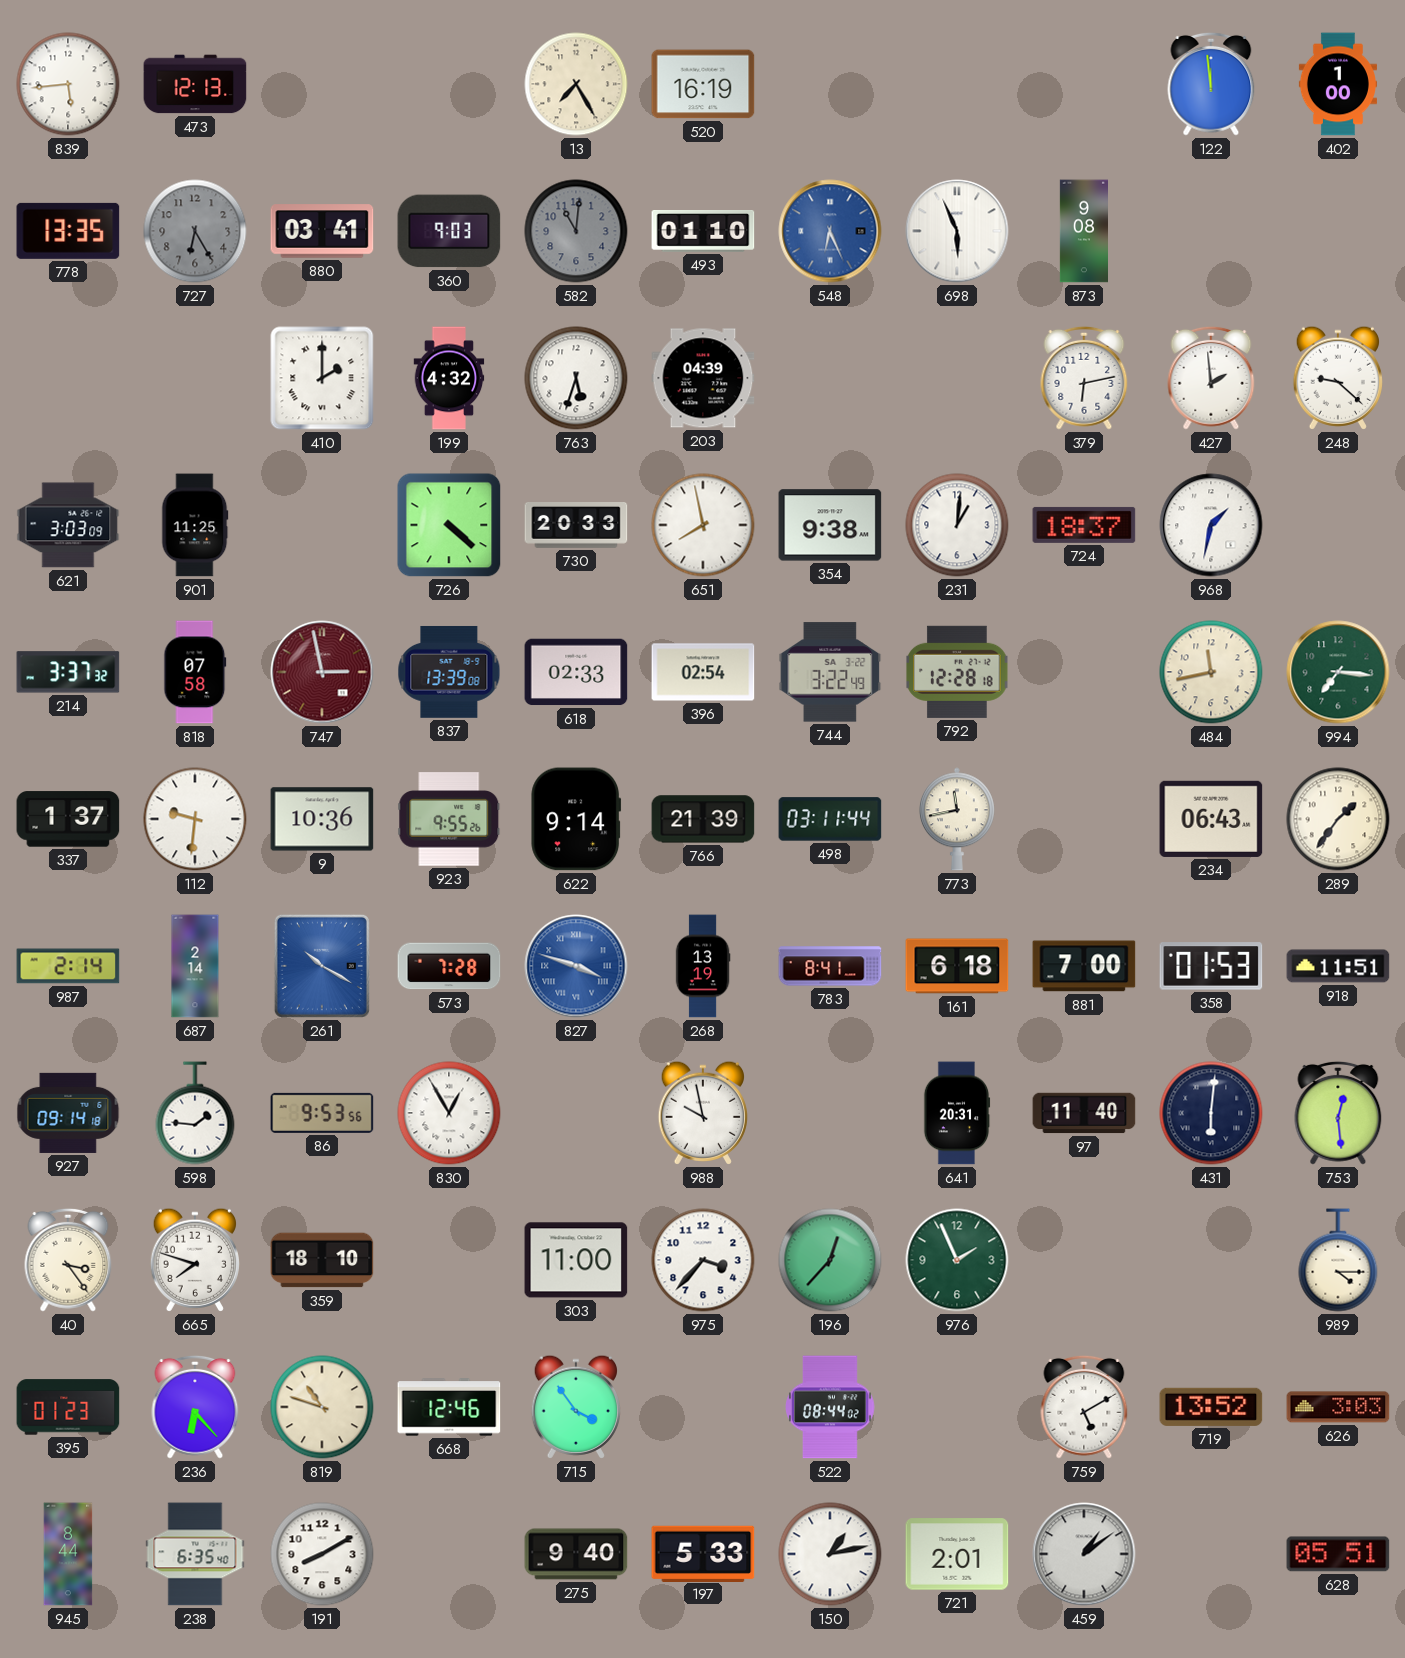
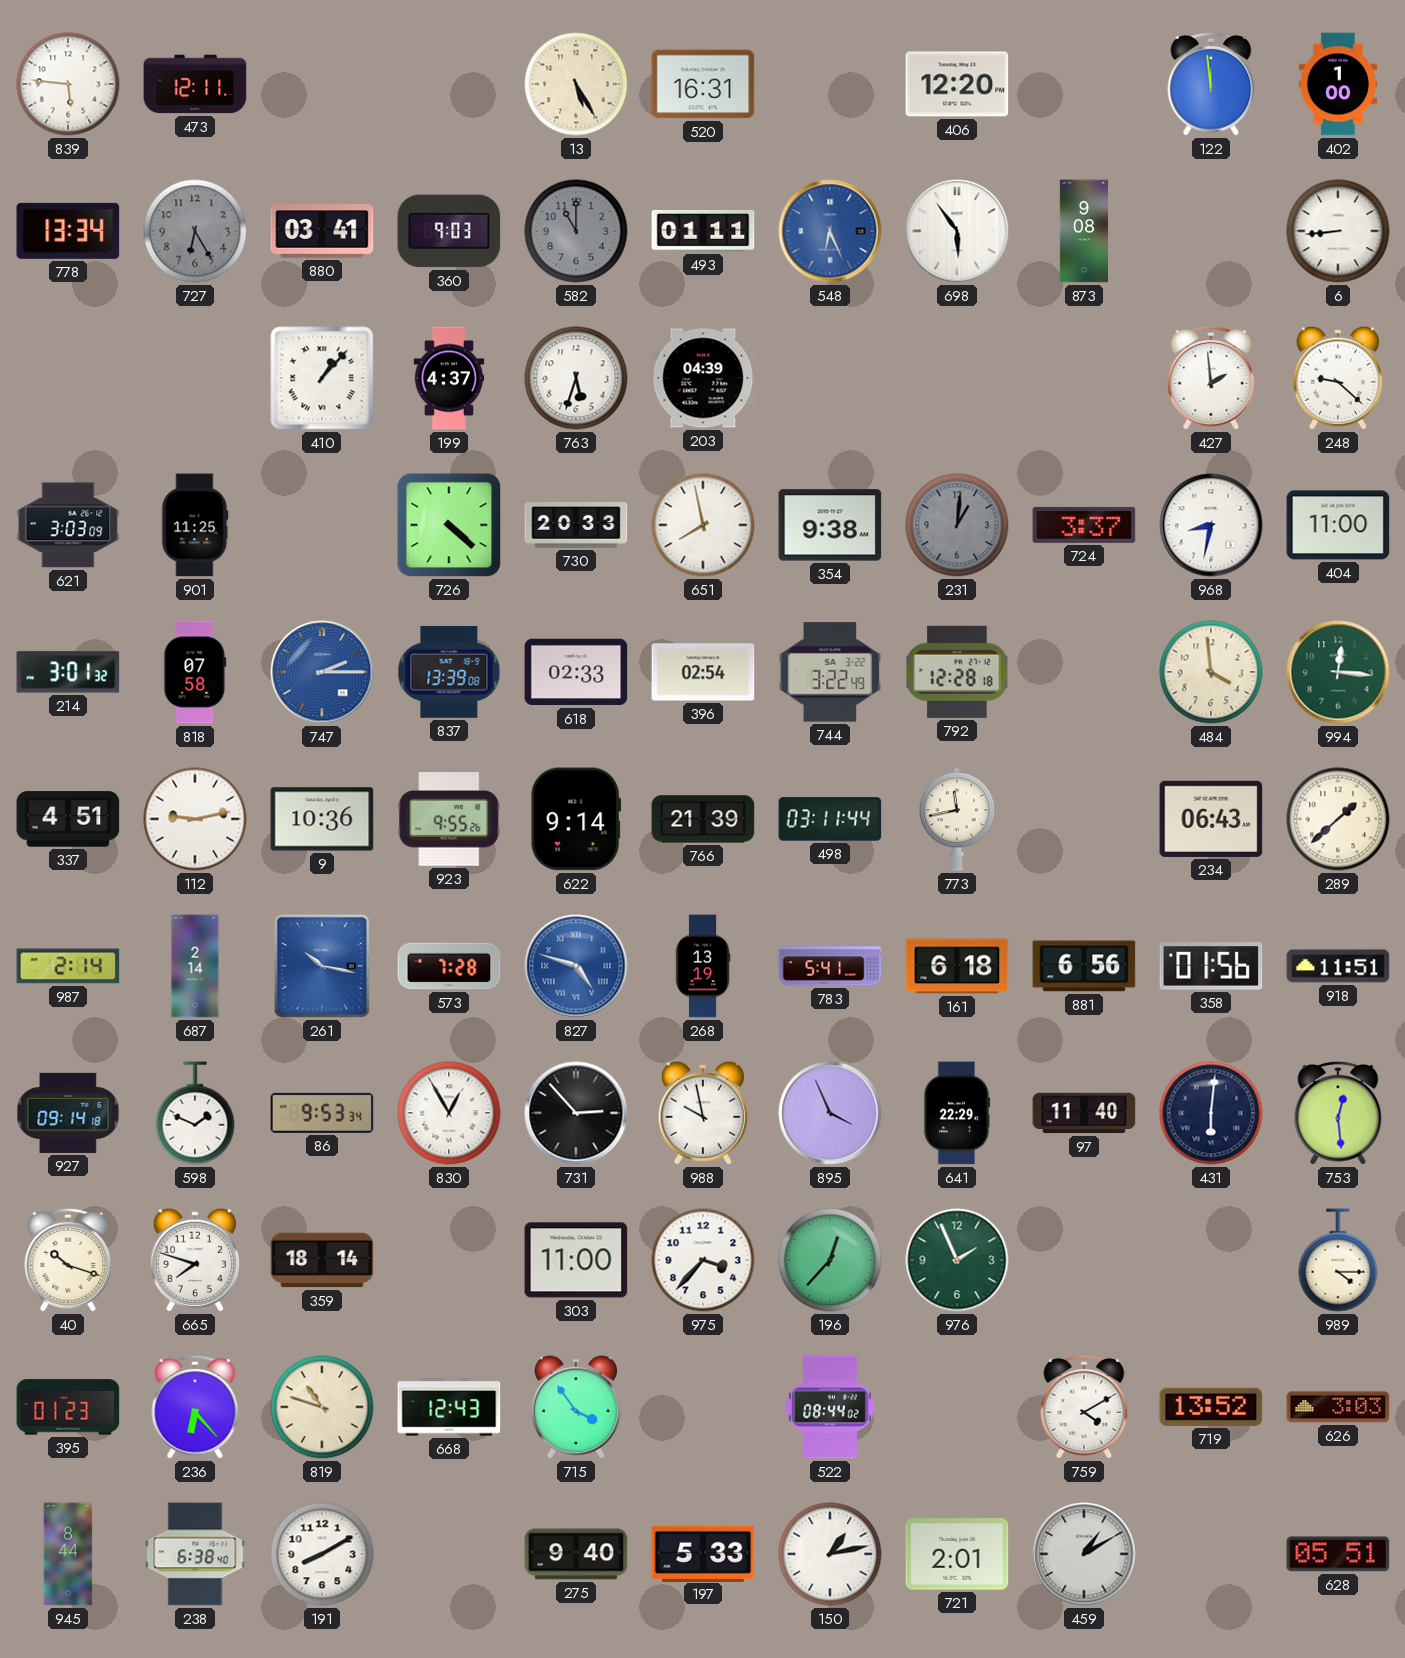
839: 5:44 -> 5:46
473: 12:13 -> 12:11
13: 7:25 -> 5:25
520: 16:19 -> 16:31
406: none -> 12:20
778: 13:35 -> 13:34
582: 11:01 -> 11:00
493: 01:10 -> 01:11
698: 5:56 -> 5:54
6: none -> 8:44
410: 2:00 -> 1:07
199: 4:32 -> 4:37
379: 6:13 -> none
231 dial: white -> grey
724: 18:37 -> 3:37
968: 1:32 -> 8:32
404: none -> 11:00
214: 3:37 -> 3:01
747: 2:58 -> 2:15
747 dial: burgundy -> blue
484: 11:43 -> 3:59
994: 7:16 -> 12:16
337: 1:37 -> 4:51
112: 9:31 -> 9:13
289: 1:36 -> 1:38
261: 10:20 -> 10:17
827: 3:48 -> 4:48
783: 8:41 -> 5:41
881: 7:00 -> 6:56
358: 01:53 -> 01:56
598: 1:46 -> 1:49
86: 9:53:56 -> 9:53:34
731: none -> 2:53
895: none -> 3:56
641: 20:31 -> 22:29
40: 3:24 -> 10:18
359: 18:10 -> 18:14
668: 12:46 -> 12:43
759: 5:10 -> 4:10
238: 6:35 -> 6:38
459: 1:09 -> 1:10
